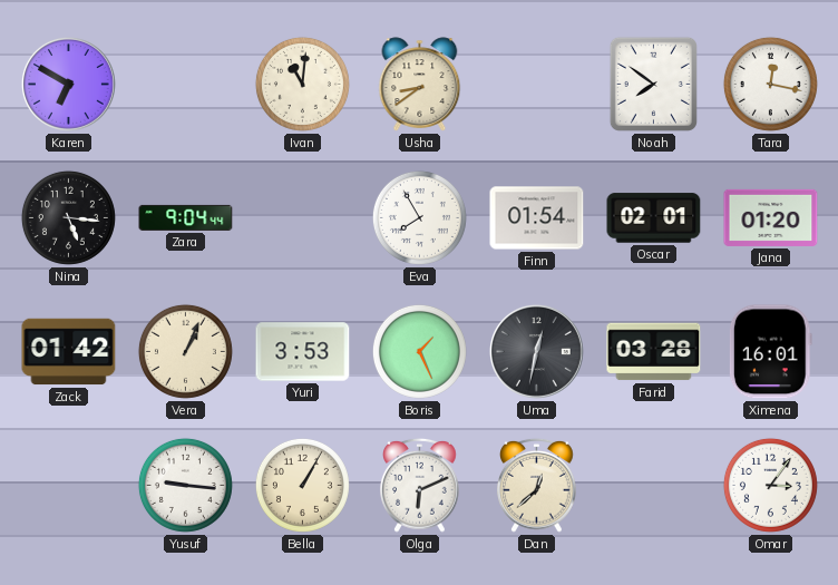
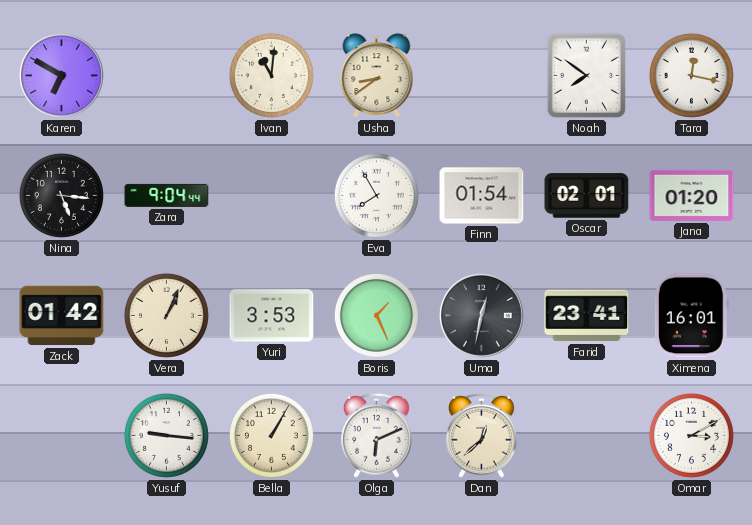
Farid: 03:28 -> 23:41
Omar: 3:06 -> 3:10
